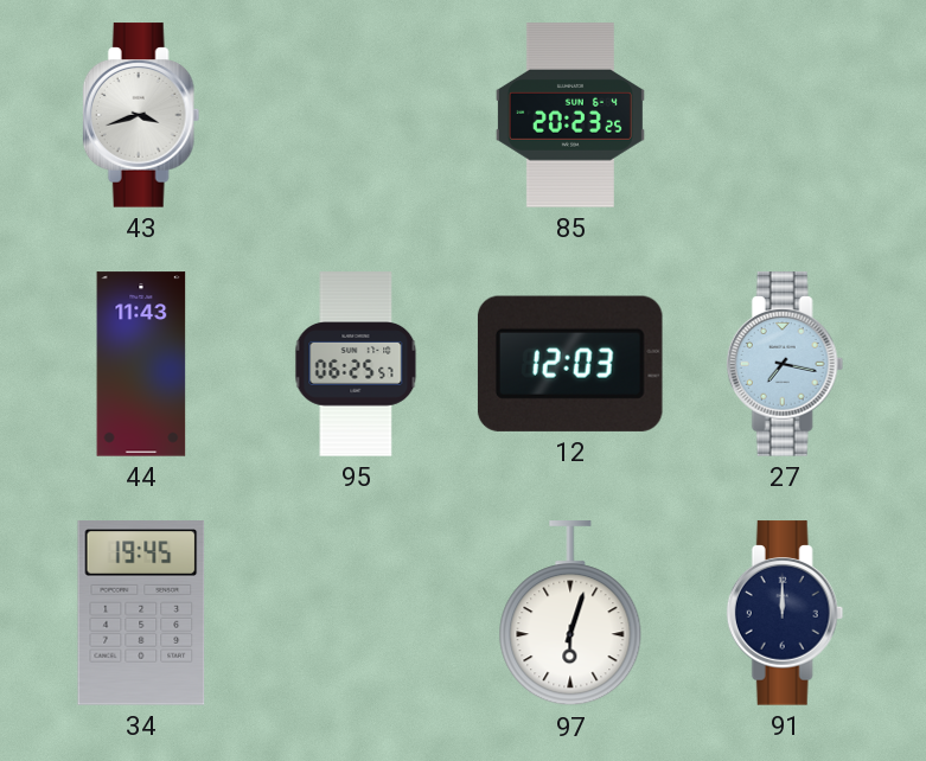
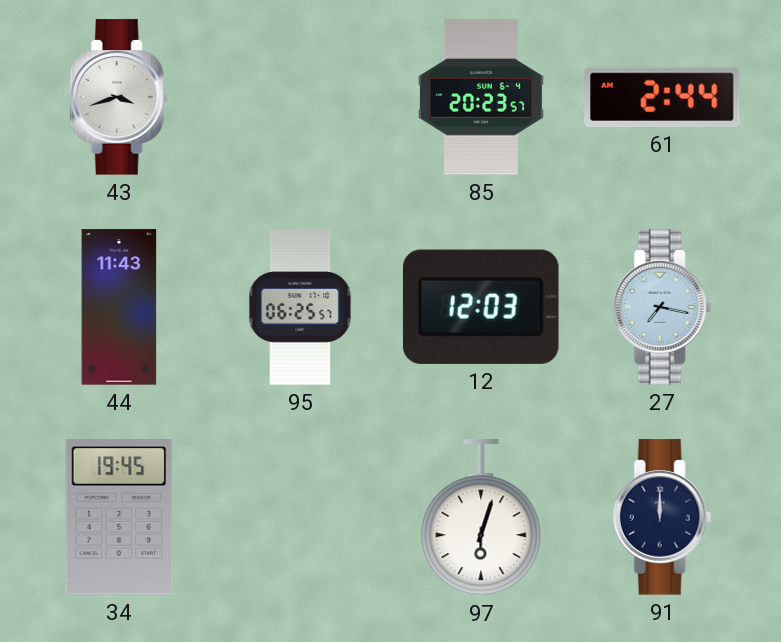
85: 20:23:25 -> 20:23:57
61: none -> 2:44
